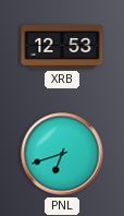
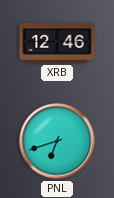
XRB: 12:53 -> 12:46
